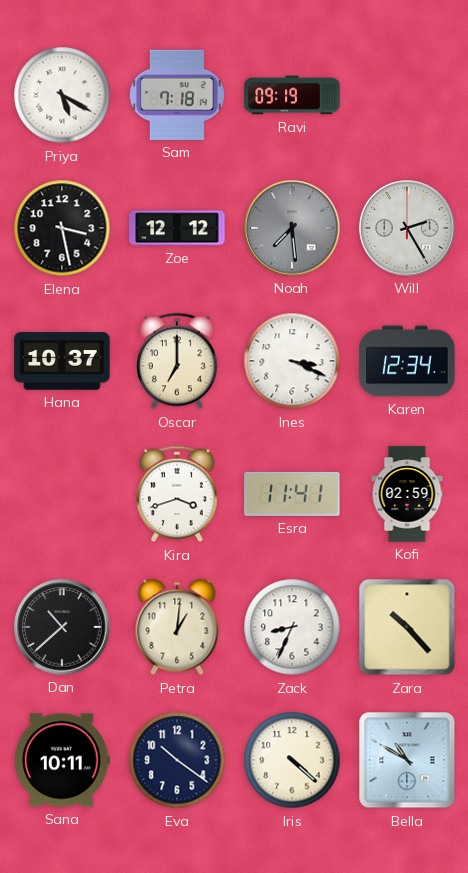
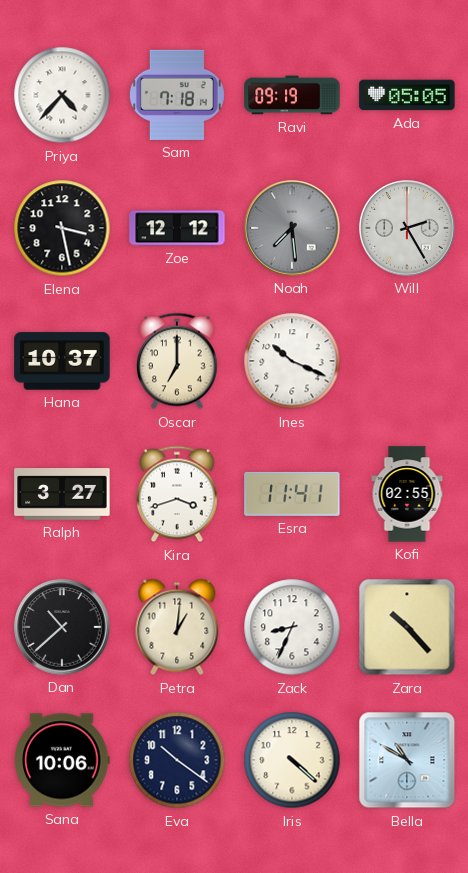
Priya: 5:20 -> 4:37
Ada: none -> 05:05
Ines: 3:19 -> 10:19
Karen: 12:34 -> none
Ralph: none -> 3:27
Kofi: 02:59 -> 02:55
Sana: 10:11 -> 10:06
